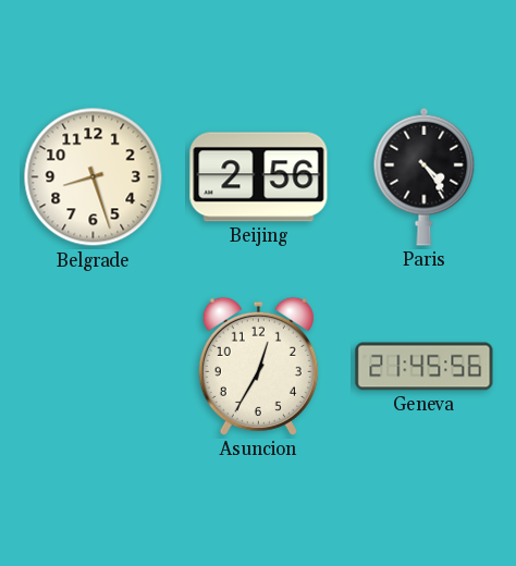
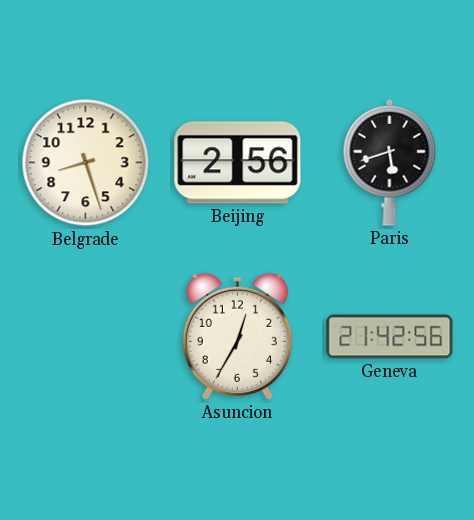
Paris: 4:24 -> 5:42
Geneva: 21:45 -> 21:42
